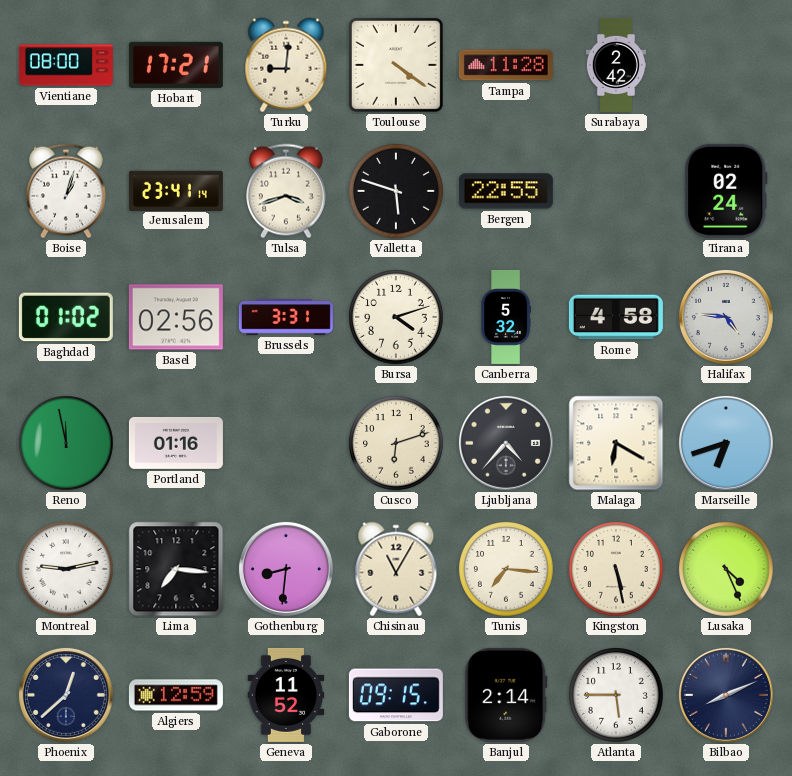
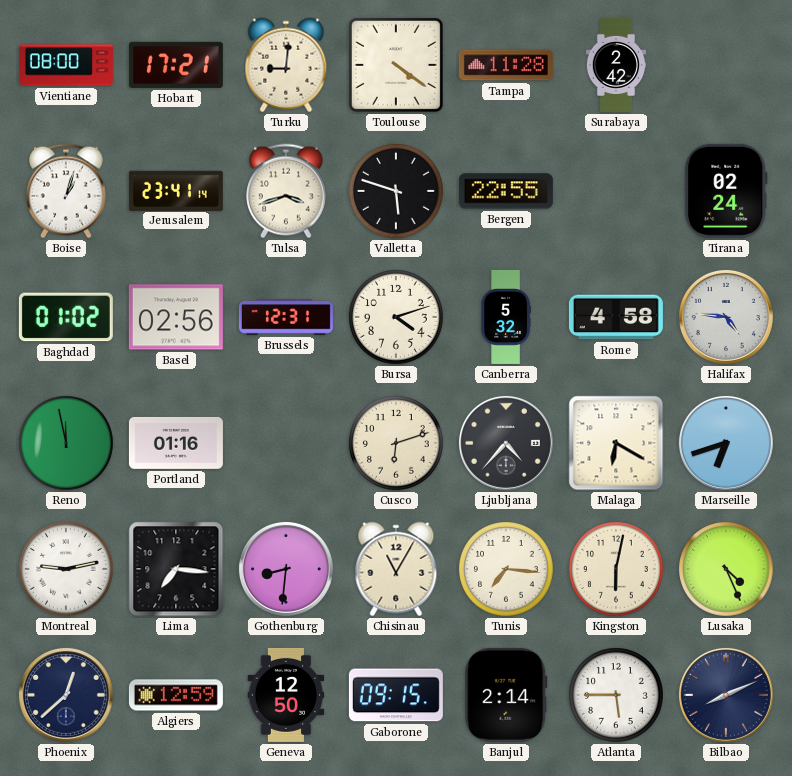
Brussels: 3:31 -> 12:31
Kingston: 5:28 -> 6:02
Geneva: 11:52 -> 12:50
